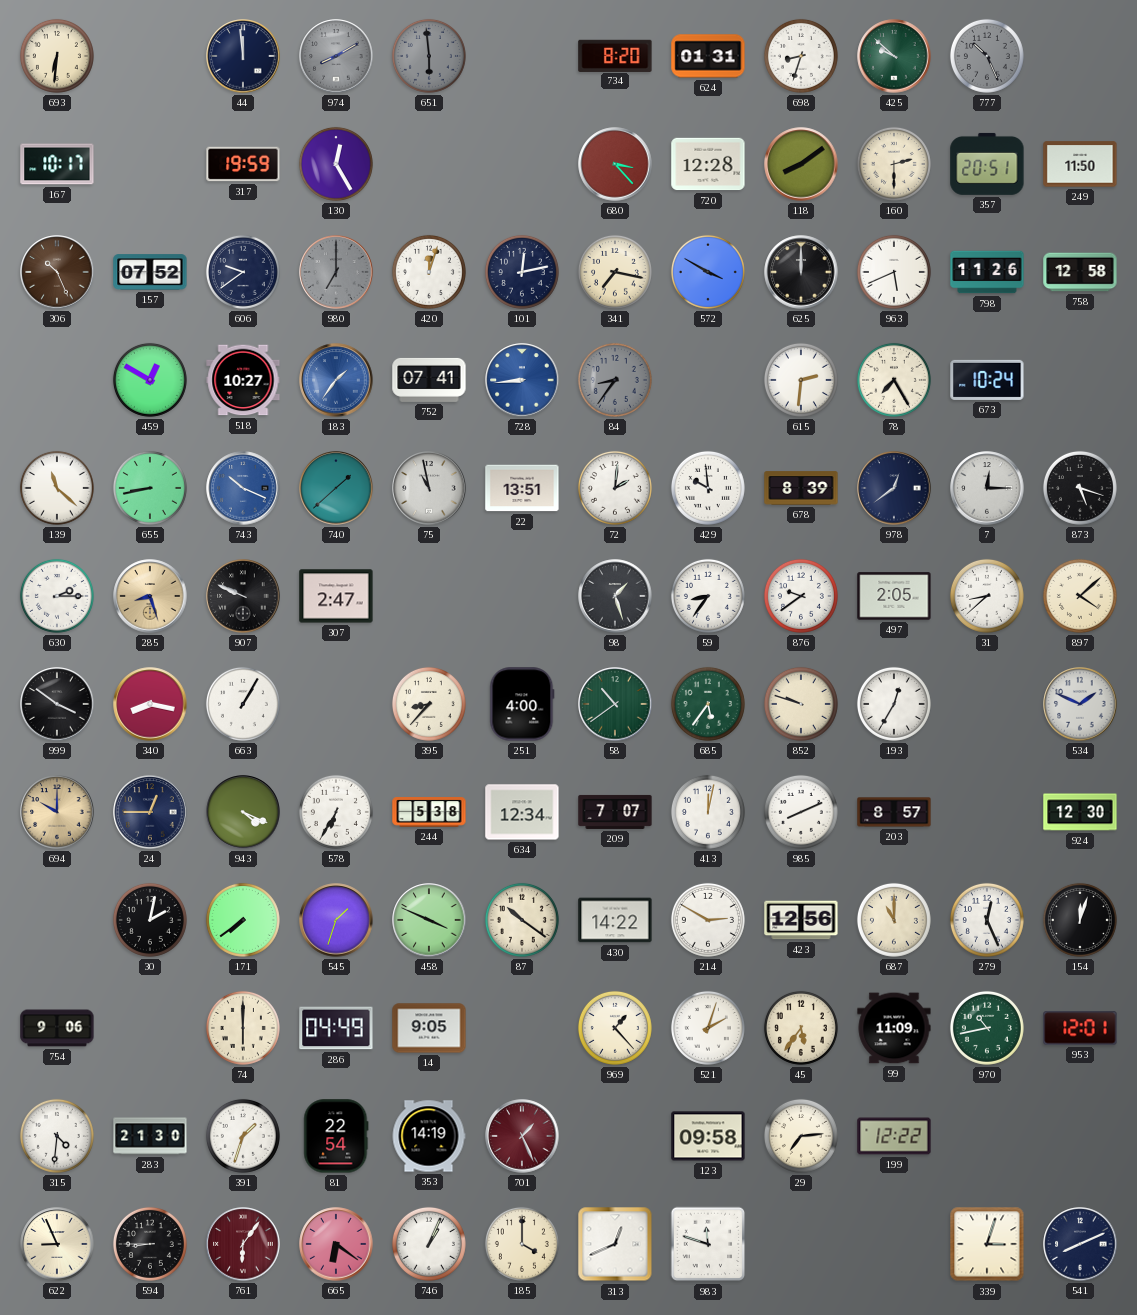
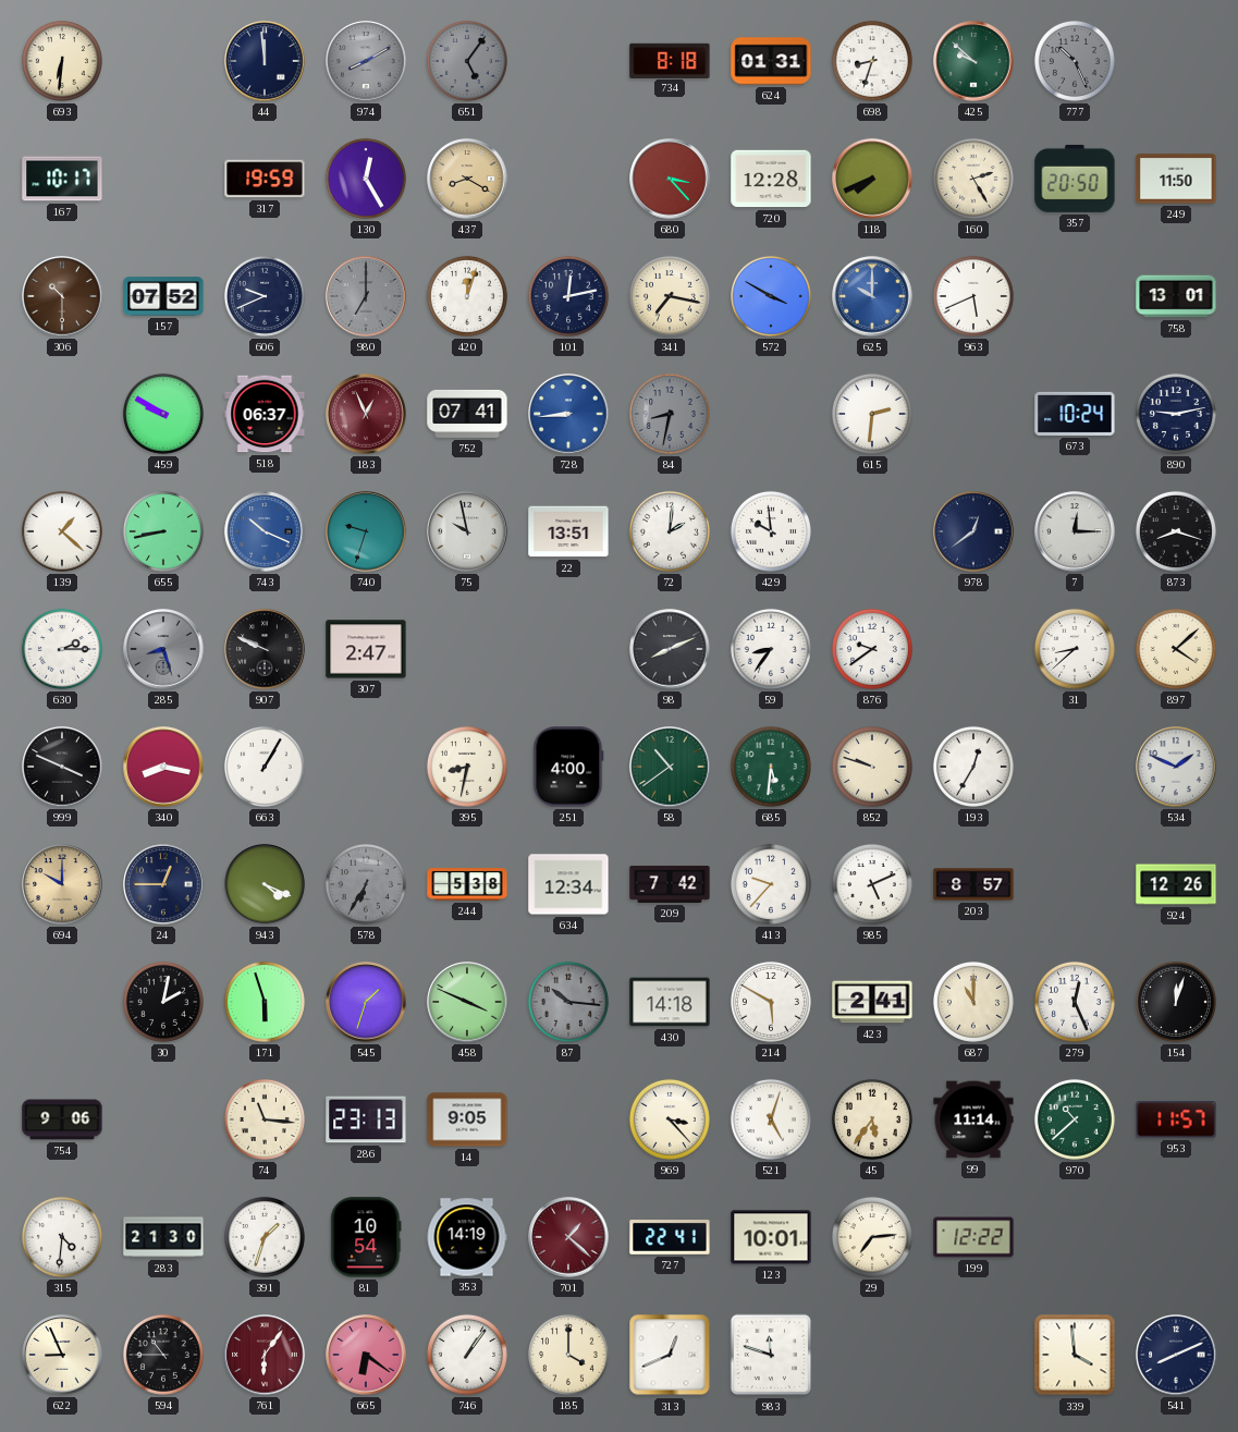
651: 5:59 -> 5:06
734: 8:20 -> 8:18
437: none -> 8:20
118: 8:09 -> 7:41
160: 2:30 -> 2:25
357: 20:51 -> 20:50
306: 10:26 -> 10:30
606: 9:39 -> 9:41
625: 12:00 -> 10:00
625 dial: black -> blue
798: 11:26 -> none
758: 12:58 -> 13:01
459: 12:50 -> 9:50
518: 10:27 -> 06:37
183: 1:36 -> 12:56
183 dial: blue -> burgundy
84: 8:36 -> 8:32
78: 7:25 -> none
890: none -> 9:13
139: 11:22 -> 1:22
740: 1:38 -> 9:33
75: 10:58 -> 9:58
678: 8:39 -> none
873: 5:18 -> 8:18
285 dial: champagne -> grey
98: 1:27 -> 8:11
497: 2:05 -> none
999: 3:51 -> 3:49
395: 8:37 -> 8:32
685: 5:36 -> 5:31
578 dial: white -> grey
209: 7:07 -> 7:42
413: 12:02 -> 9:37
985: 8:11 -> 5:11
924: 12:30 -> 12:26
171: 7:39 -> 5:57
87: 10:21 -> 10:16
87 dial: cream -> grey
430: 14:22 -> 14:18
214: 2:50 -> 5:50
423: 12:56 -> 2:41
74: 6:00 -> 11:16
286: 04:49 -> 23:13
969: 1:23 -> 3:23
521: 2:03 -> 5:03
99: 11:09 -> 11:14
970: 10:43 -> 10:38
953: 12:01 -> 11:57
81: 22:54 -> 10:54
701: 1:26 -> 1:22
727: none -> 22:41
123: 09:58 -> 10:01
594: 8:45 -> 10:45
746: 1:04 -> 1:06
339: 3:03 -> 3:59
